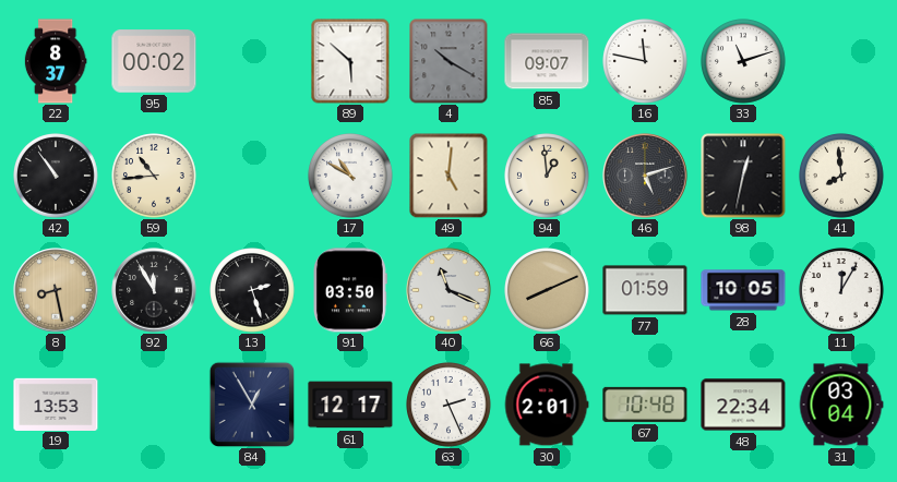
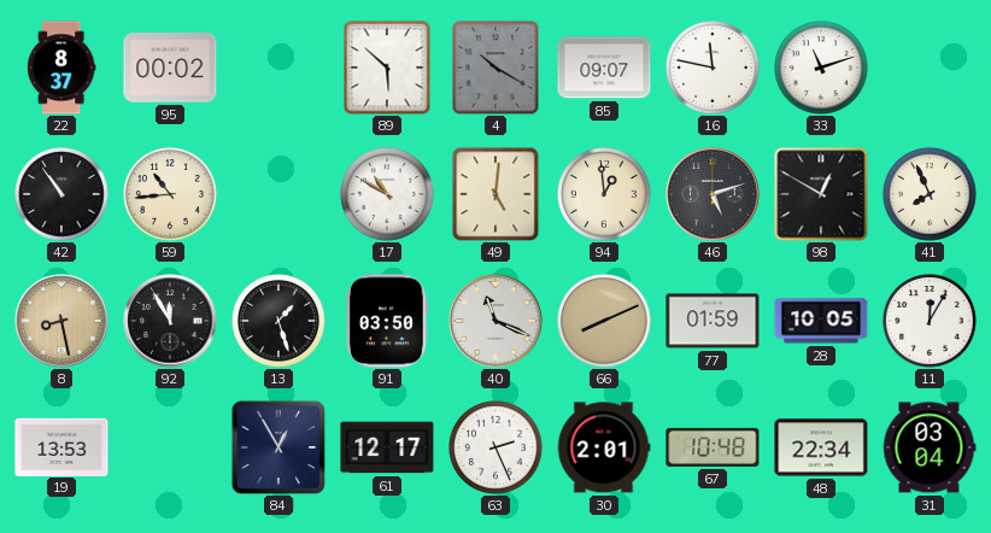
98: 12:32 -> 12:50
41: 7:59 -> 7:56
13: 2:27 -> 1:27
